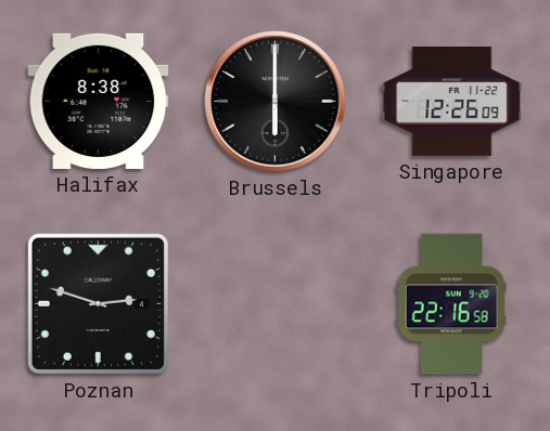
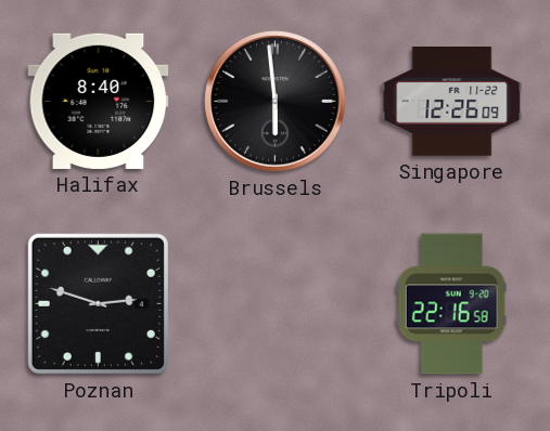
Halifax: 8:38 -> 8:40
Brussels: 6:00 -> 5:59
